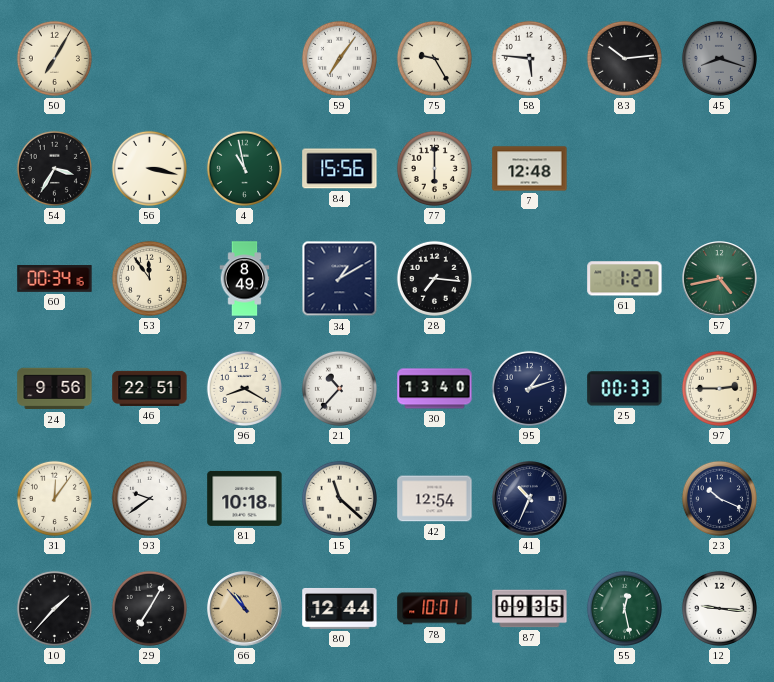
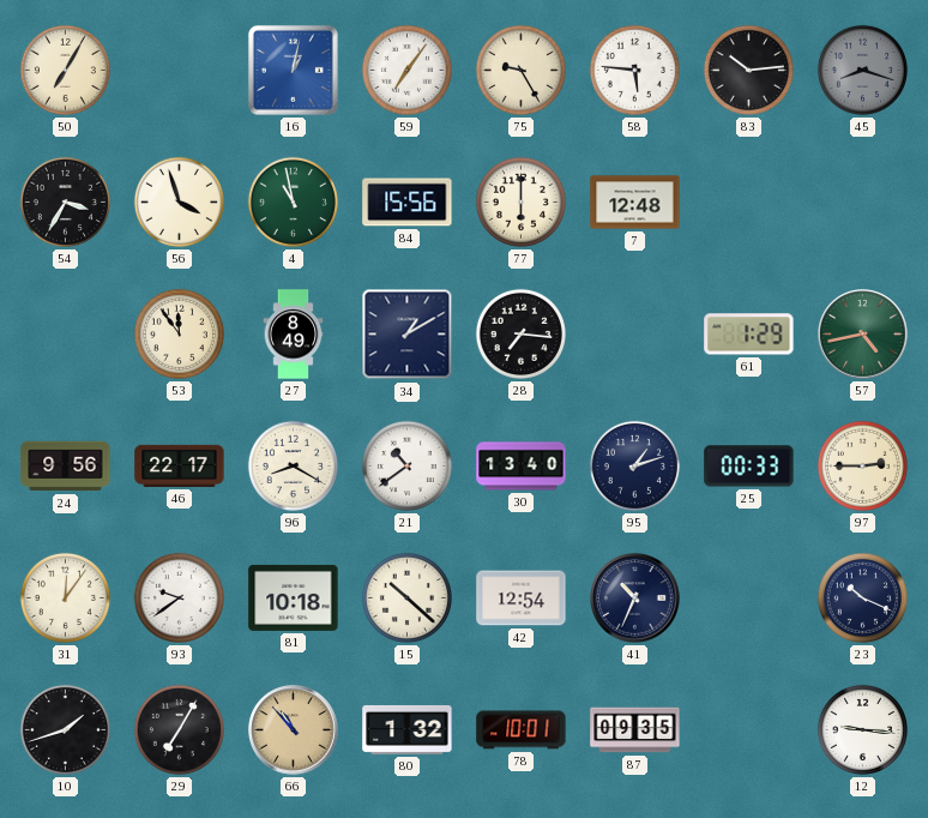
16: none -> 1:02
56: 3:17 -> 3:57
60: 00:34 -> none
61: 1:27 -> 1:29
46: 22:51 -> 22:17
21: 10:37 -> 10:39
15: 11:22 -> 10:22
10: 1:37 -> 1:42
80: 12:44 -> 1:32
55: 12:28 -> none
